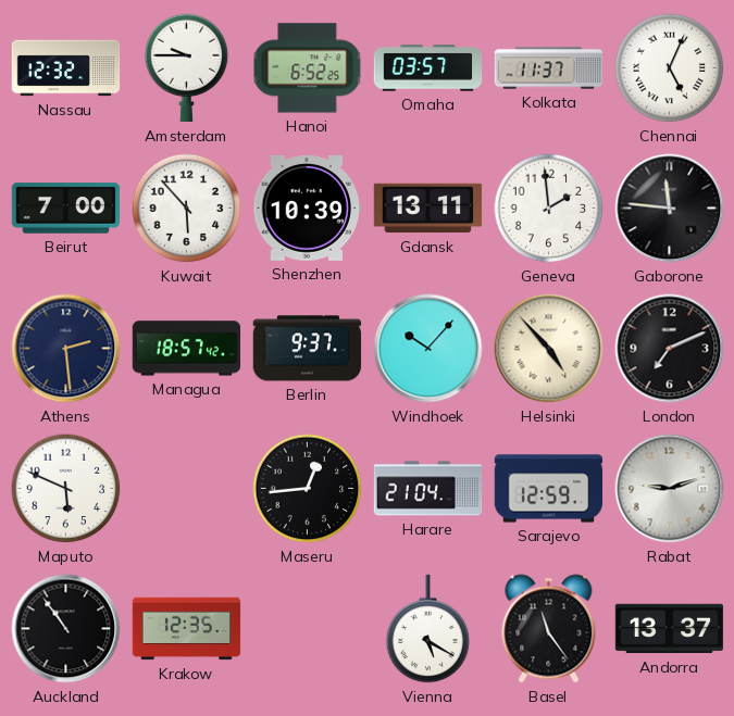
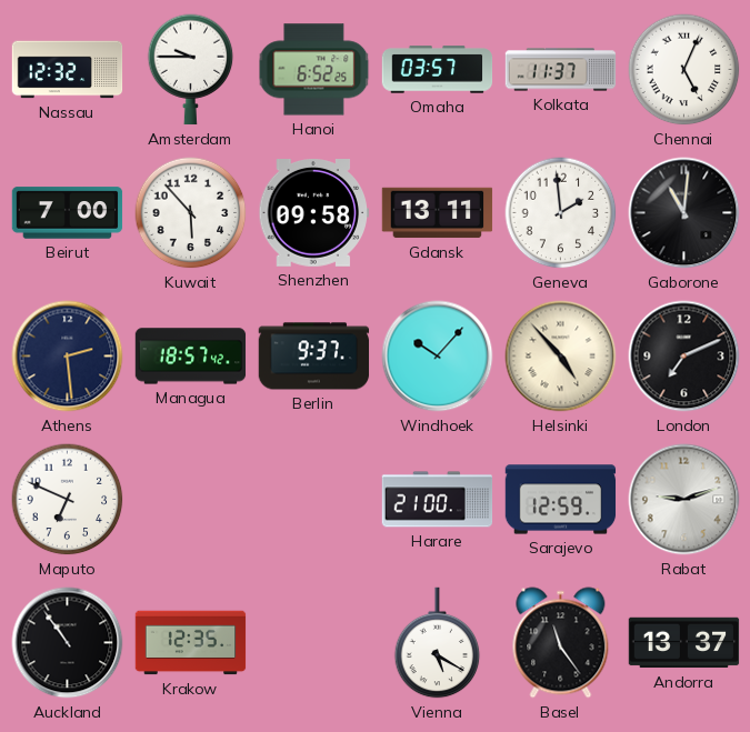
Shenzhen: 10:39 -> 09:58
Gaborone: 11:46 -> 11:01
Maputo: 5:49 -> 6:49
Maseru: 12:44 -> none
Harare: 21:04 -> 21:00
